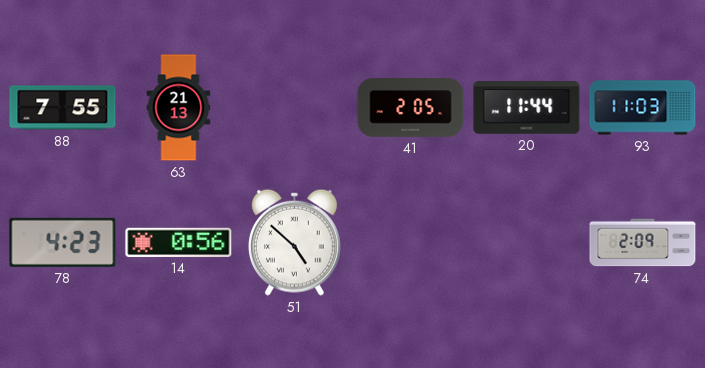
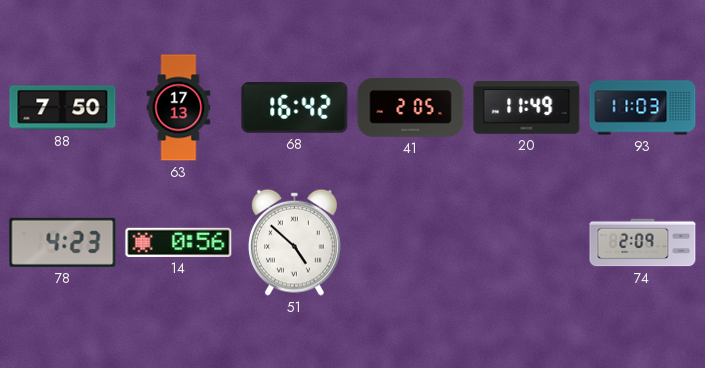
88: 7:55 -> 7:50
63: 21:13 -> 17:13
68: none -> 16:42
20: 11:44 -> 11:49
